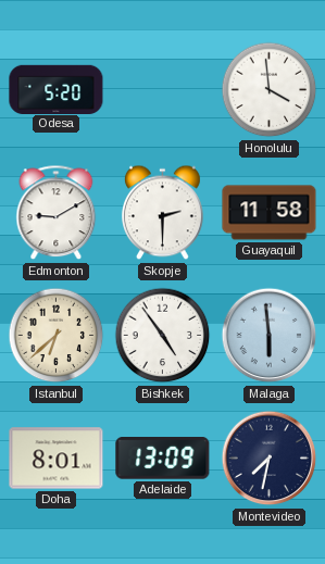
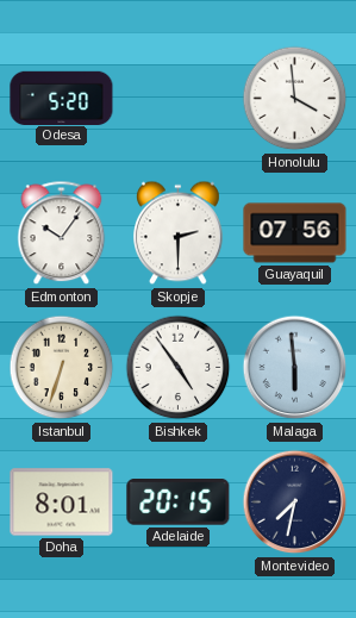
Edmonton: 9:10 -> 10:06
Guayaquil: 11:58 -> 07:56
Istanbul: 6:38 -> 6:33
Adelaide: 13:09 -> 20:15
